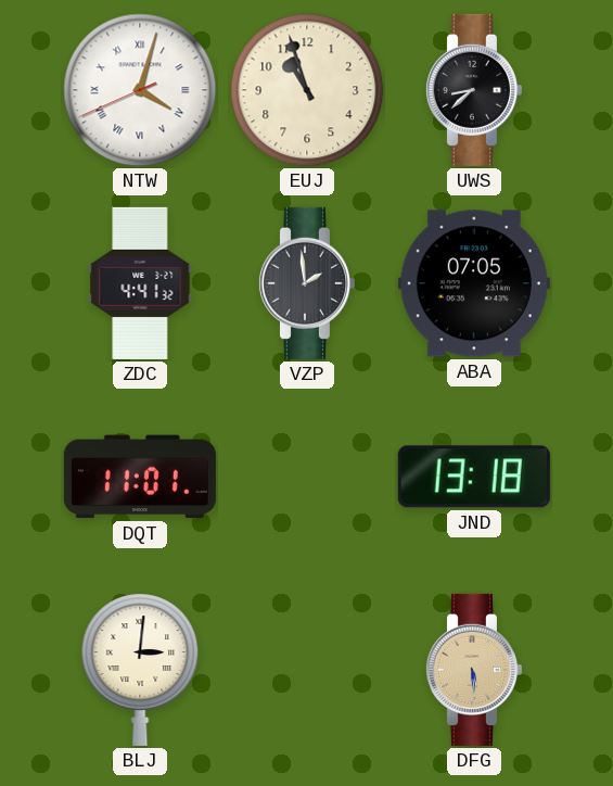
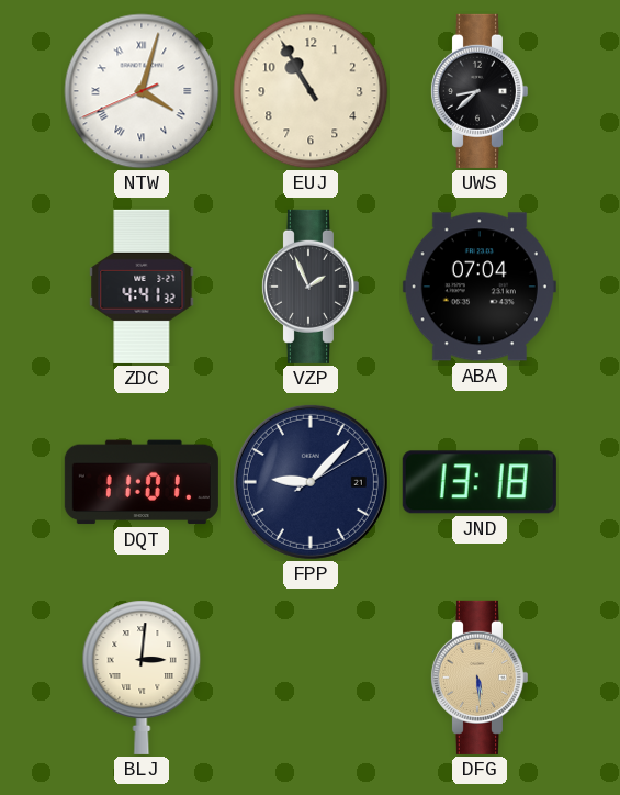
EUJ: 10:57 -> 10:55
VZP: 1:59 -> 1:56
ABA: 07:05 -> 07:04
FPP: none -> 9:07
